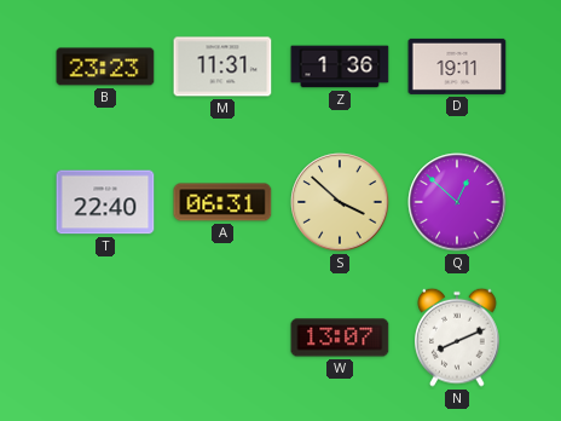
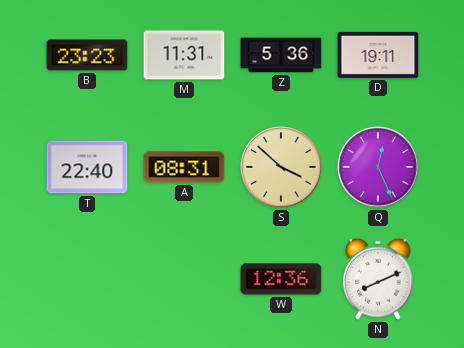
Z: 1:36 -> 5:36
A: 06:31 -> 08:31
Q: 12:52 -> 12:26
W: 13:07 -> 12:36
